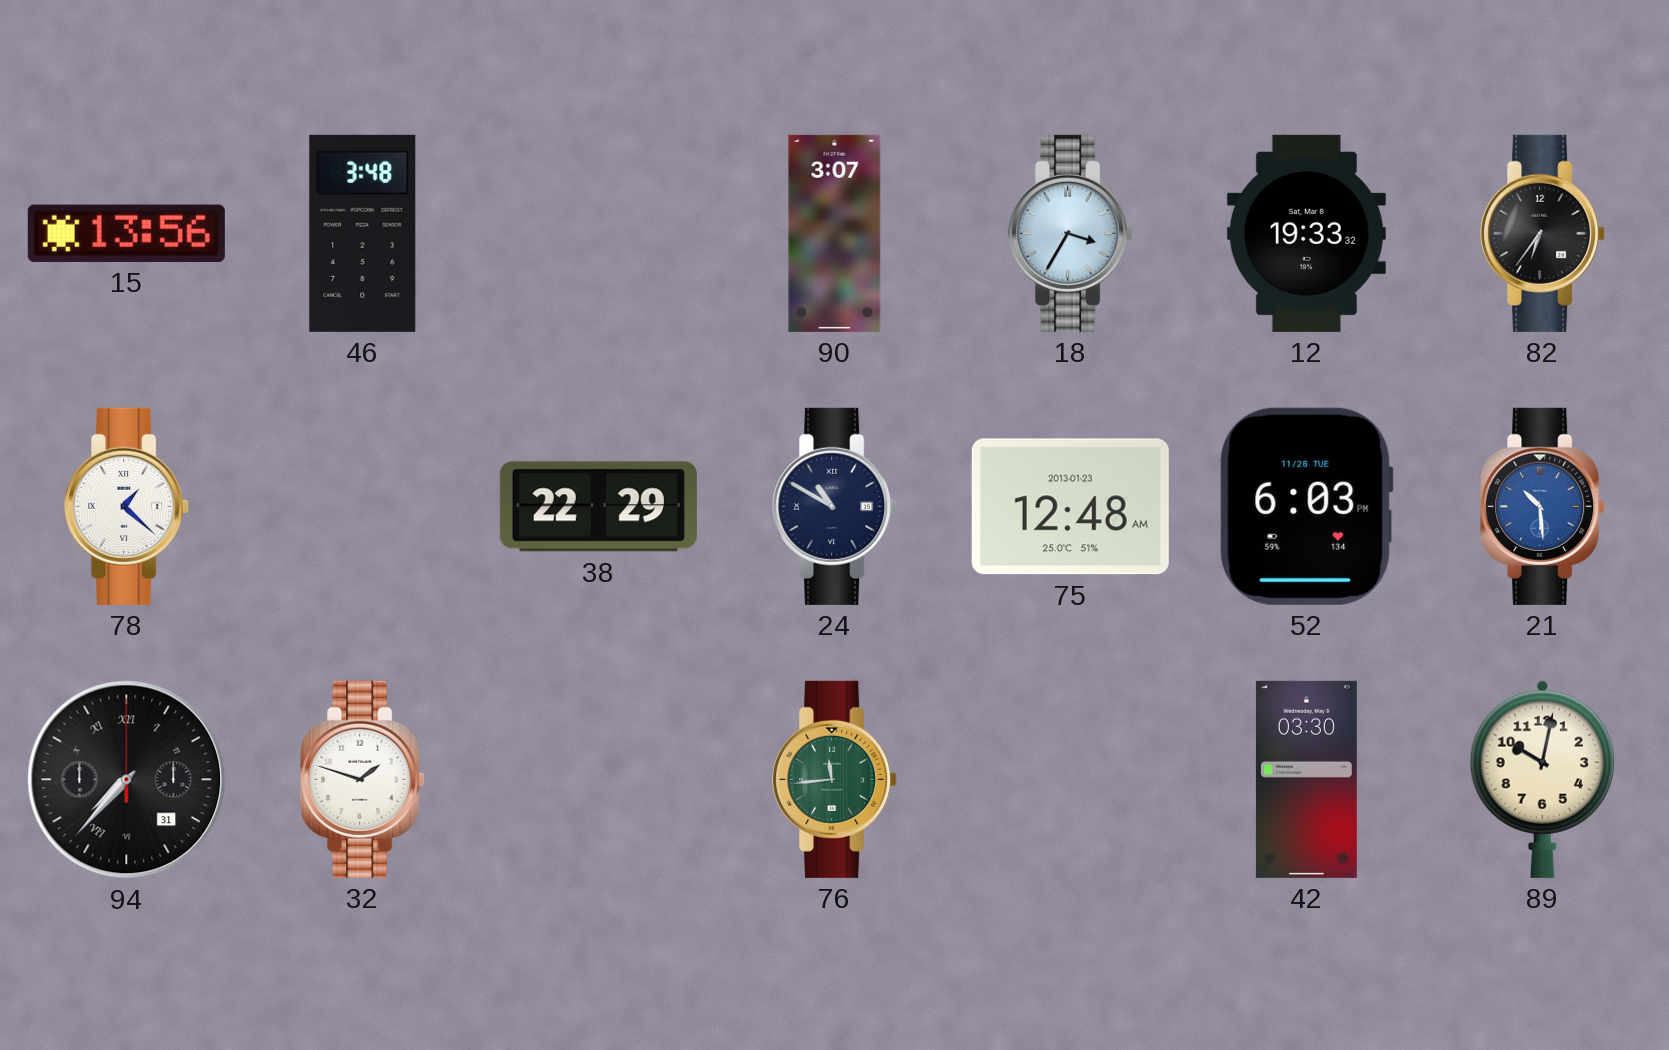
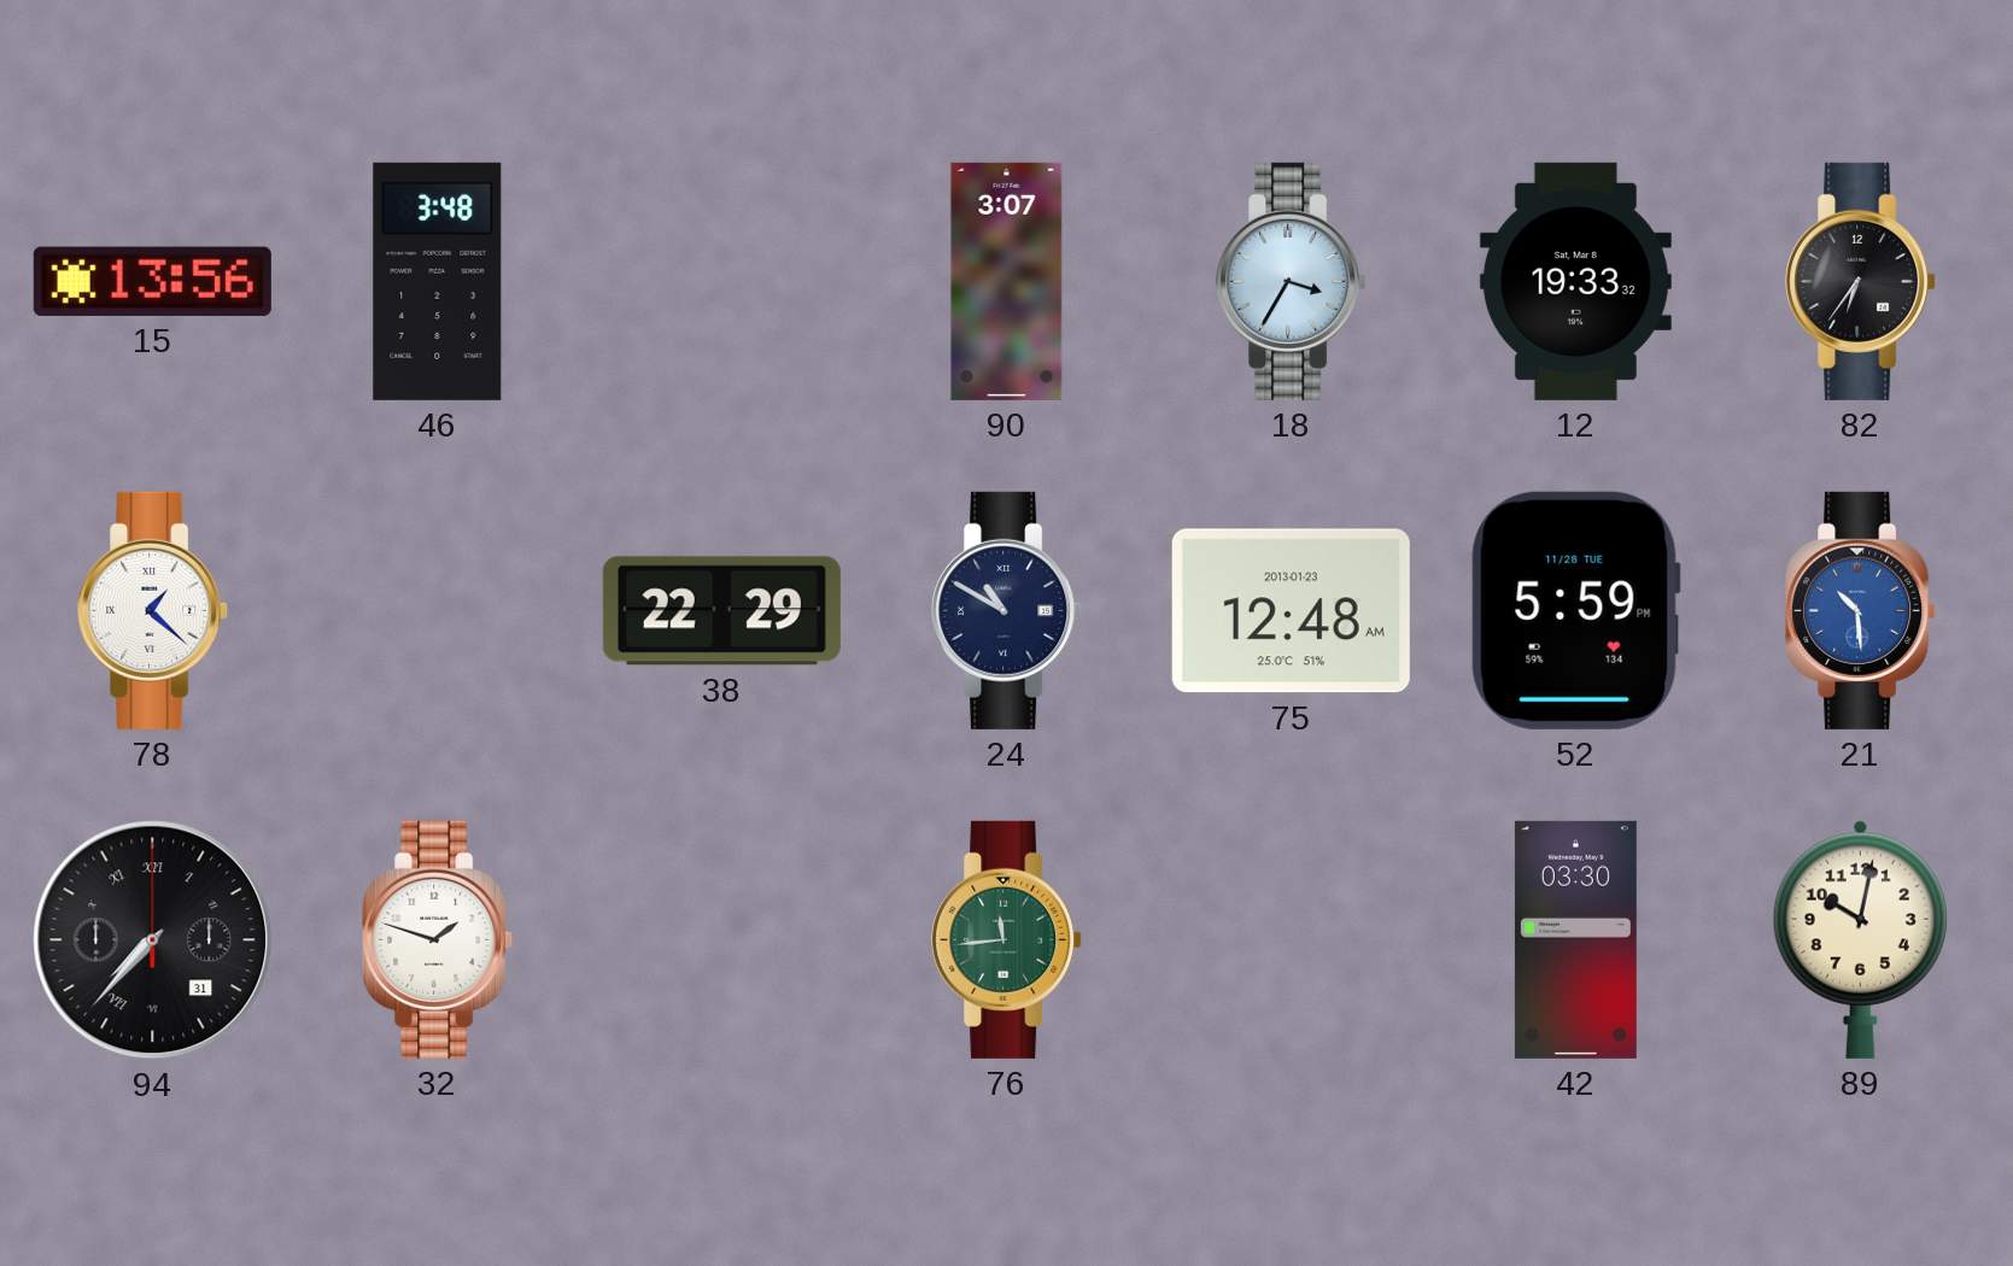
52: 6:03 -> 5:59
